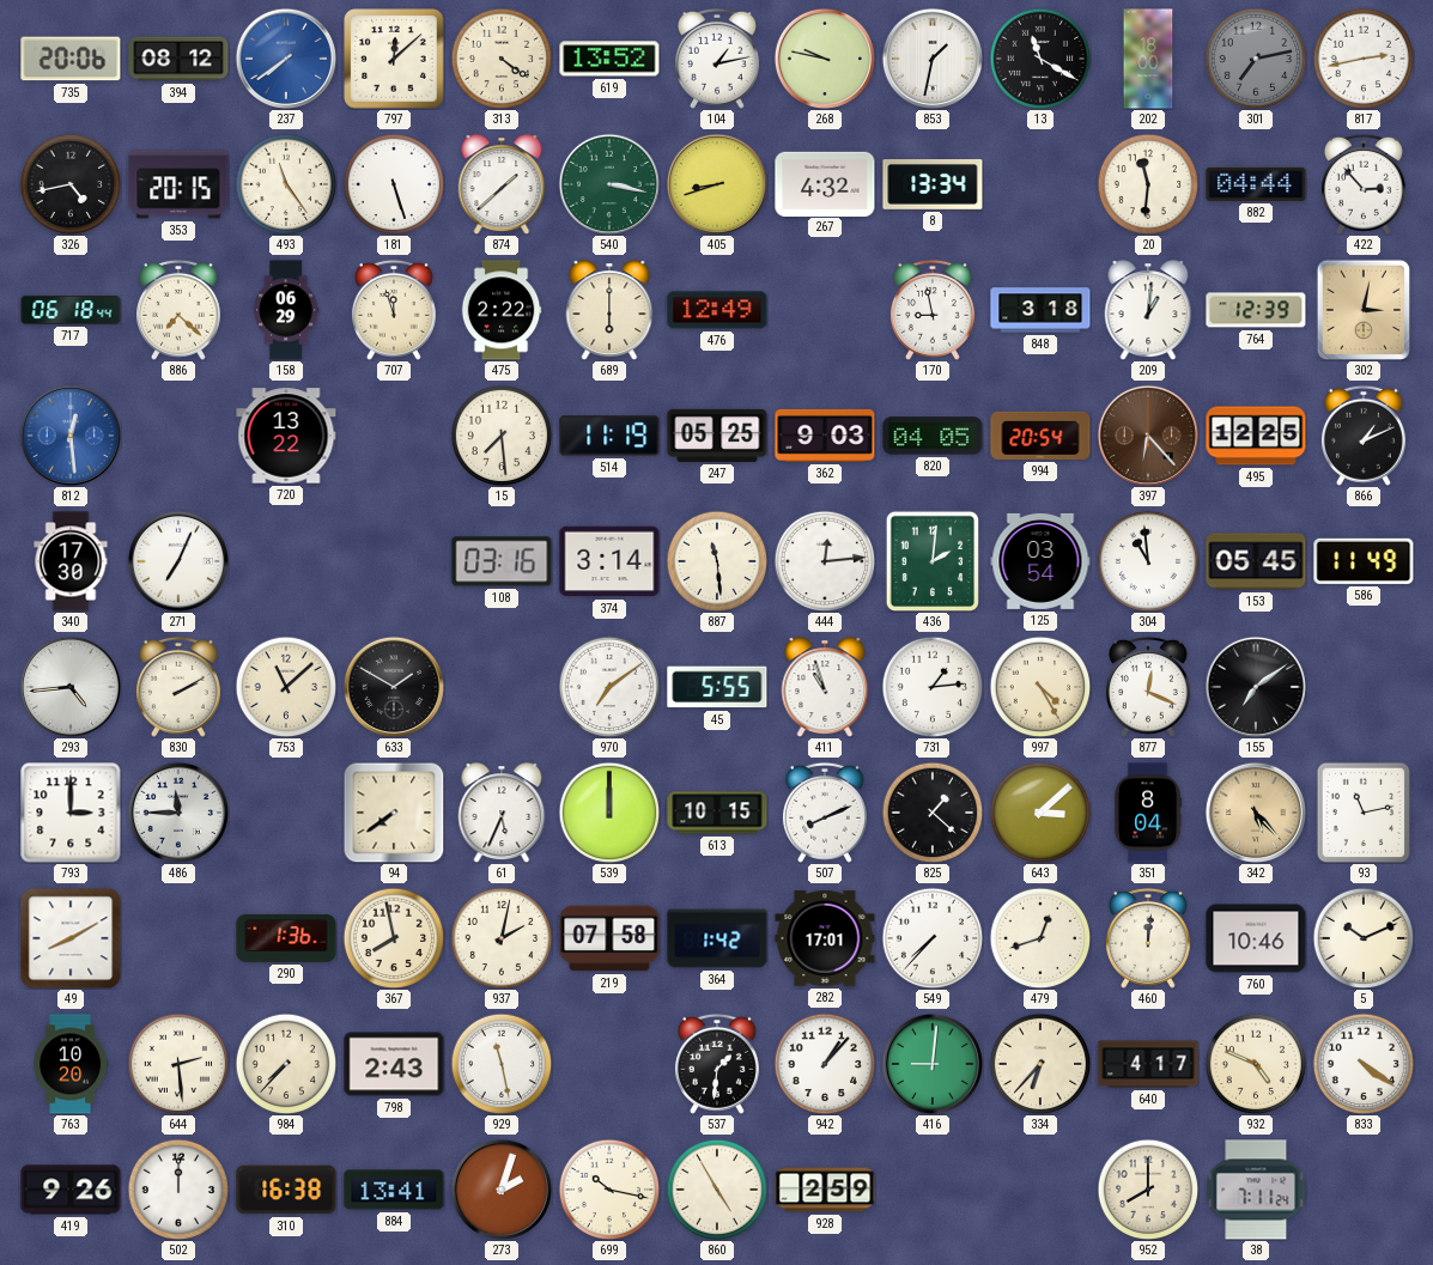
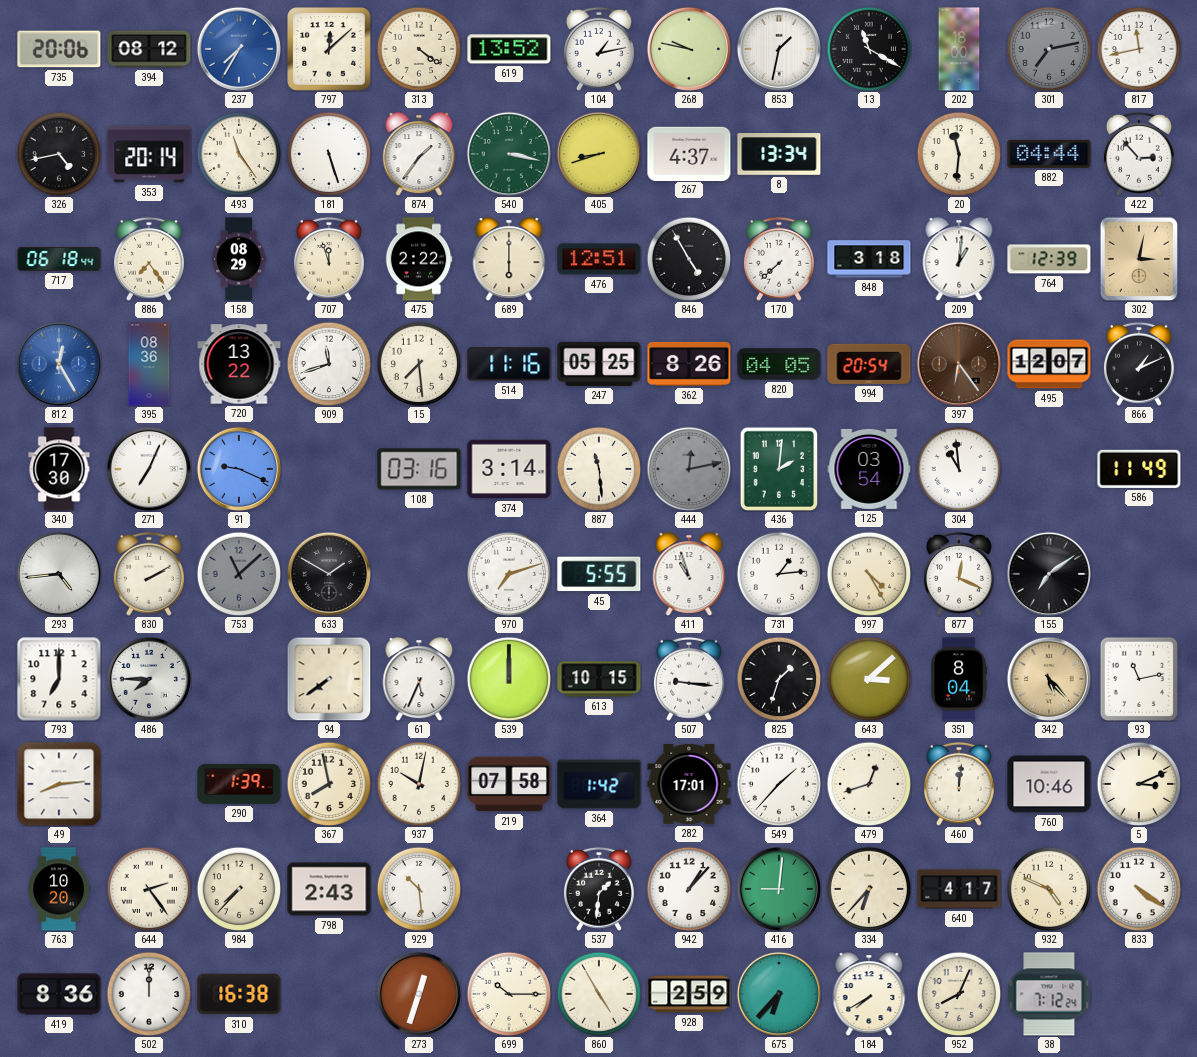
237: 7:39 -> 7:35
817: 2:43 -> 11:43
353: 20:15 -> 20:14
874: 1:38 -> 1:36
267: 4:32 -> 4:37
886: 7:22 -> 7:24
158: 06:29 -> 08:29
476: 12:49 -> 12:51
846: none -> 4:55
170: 8:58 -> 7:38
812: 12:29 -> 12:25
395: none -> 08:36
909: none -> 11:42
514: 11:19 -> 11:16
362: 9:03 -> 8:26
397: 6:23 -> 6:24
495: 12:25 -> 12:07
91: none -> 9:19
444: 12:14 -> 12:13
444 dial: white -> grey
153: 05:45 -> none
753 dial: cream -> grey
970: 7:09 -> 7:12
793: 3:00 -> 7:00
486: 11:45 -> 7:45
507: 8:11 -> 9:16
825: 1:22 -> 1:33
49: 8:10 -> 8:14
290: 1:36 -> 1:39
937: 2:02 -> 10:02
549: 7:37 -> 1:37
5: 10:11 -> 3:11
644: 2:29 -> 2:24
929: 11:28 -> 10:29
419: 9:26 -> 8:36
884: 13:41 -> none
273: 2:03 -> 12:33
699: 10:17 -> 10:15
675: none -> 6:37
184: none -> 7:40
952: 8:00 -> 8:04
38: 7:11 -> 7:12
